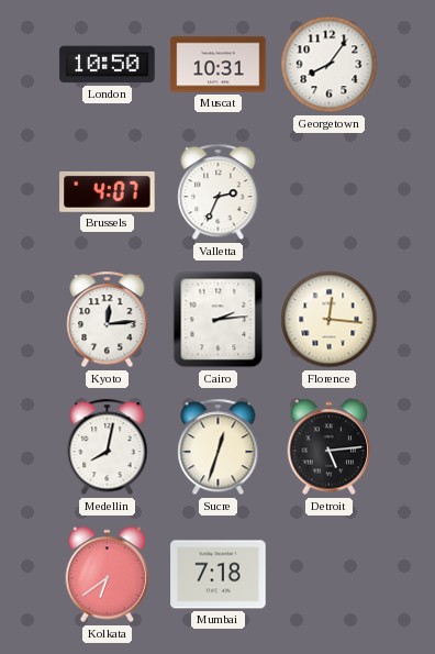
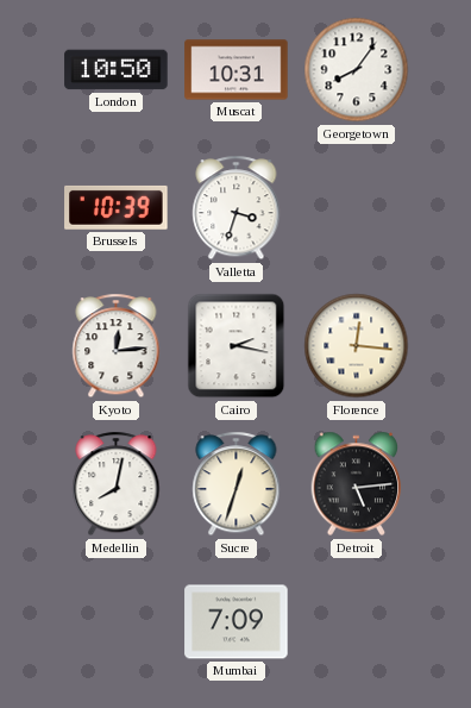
Brussels: 4:07 -> 10:39
Valletta: 2:34 -> 3:33
Cairo: 2:14 -> 2:17
Kolkata: 6:39 -> none
Mumbai: 7:18 -> 7:09
